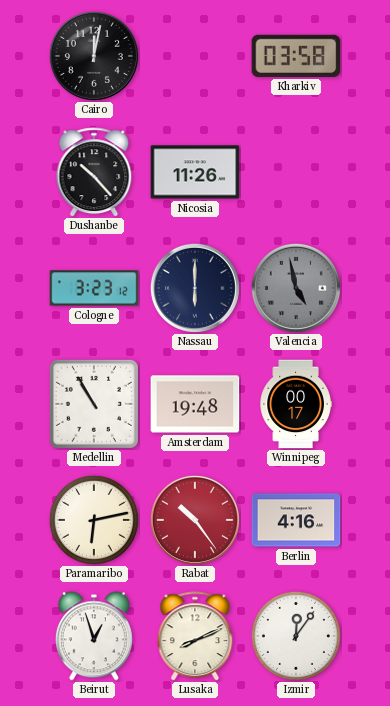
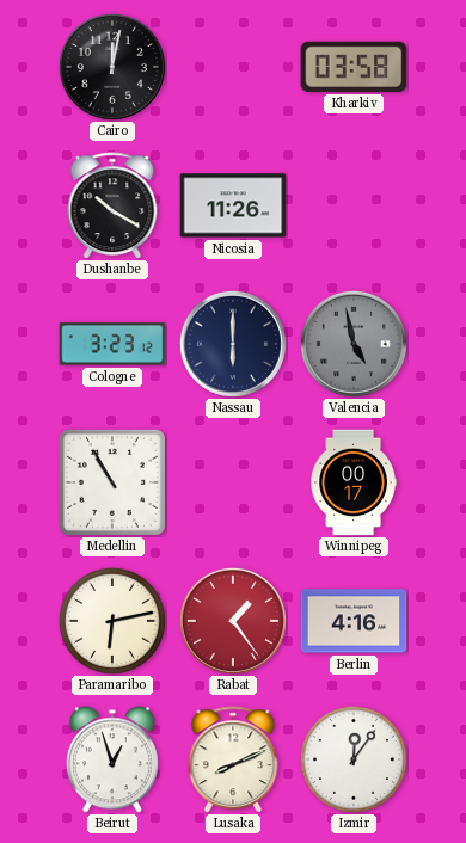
Dushanbe: 10:23 -> 10:20
Amsterdam: 19:48 -> none
Rabat: 10:24 -> 1:24
